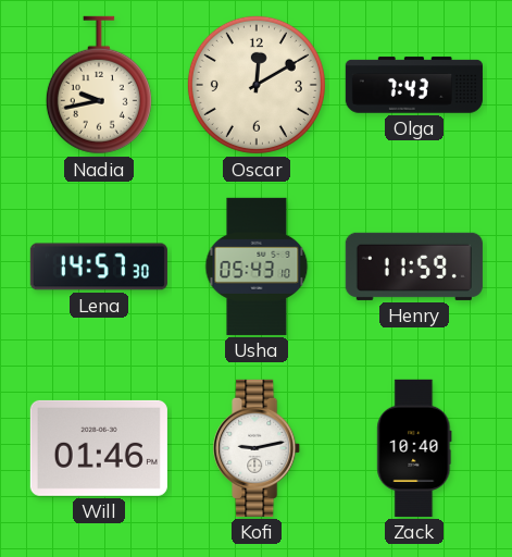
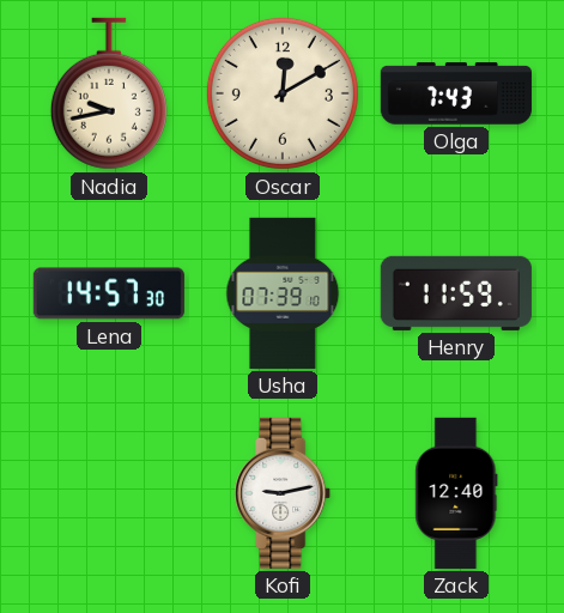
Usha: 05:43 -> 07:39
Will: 01:46 -> none
Zack: 10:40 -> 12:40
